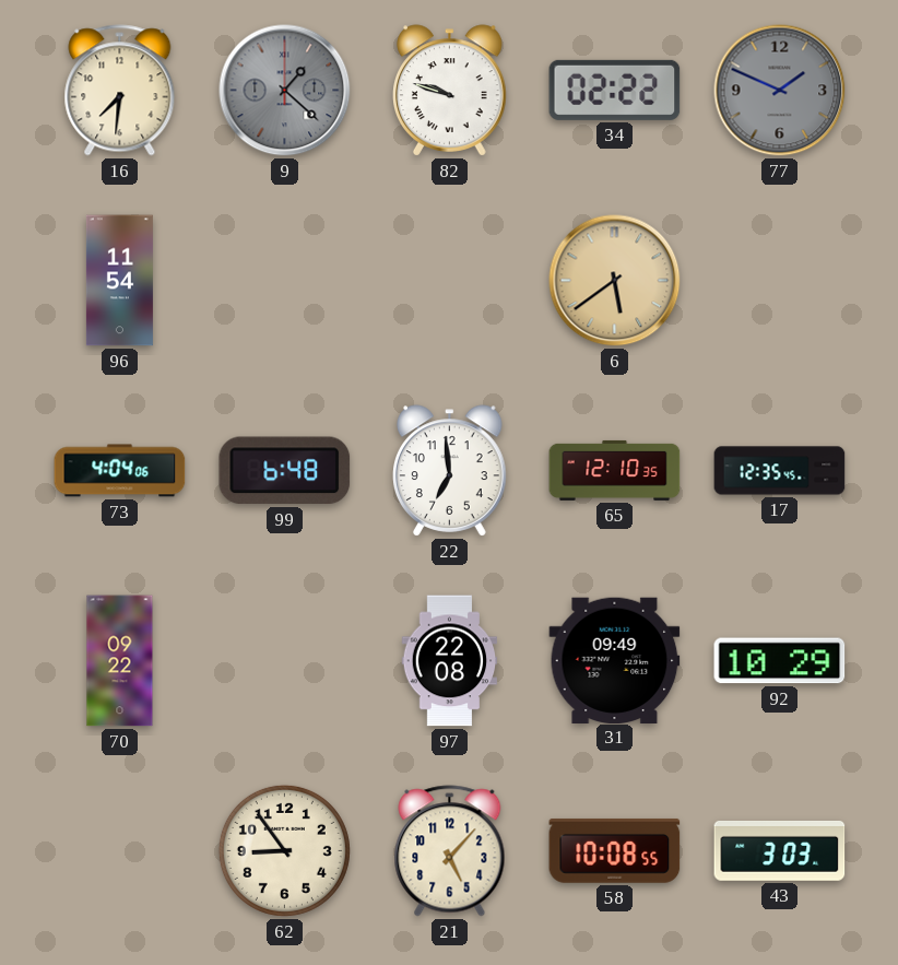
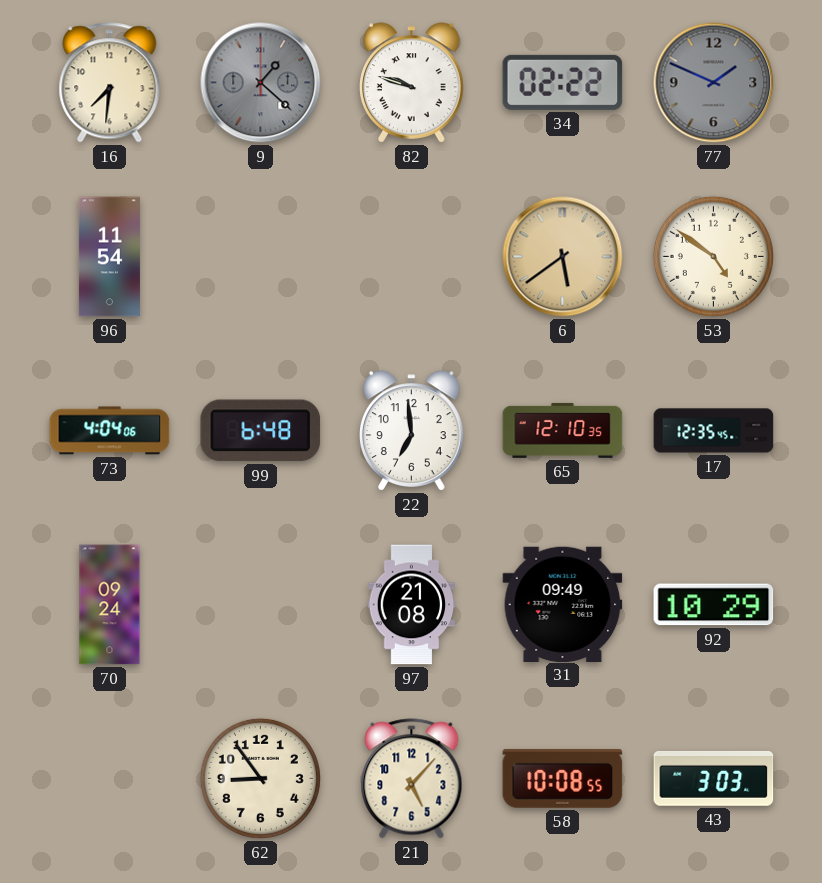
53: none -> 4:51
70: 09:22 -> 09:24
97: 22:08 -> 21:08
